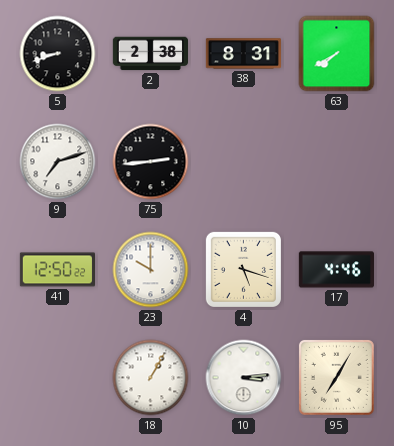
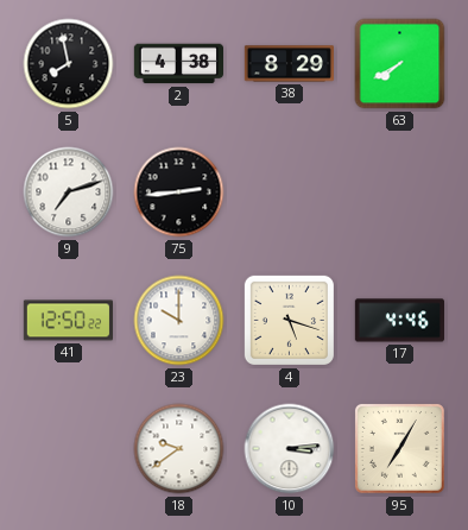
5: 8:42 -> 7:58
2: 2:38 -> 4:38
38: 8:31 -> 8:29
18: 1:05 -> 9:39
